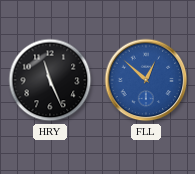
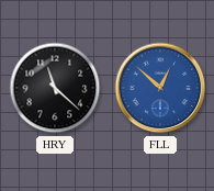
HRY: 11:26 -> 11:22
